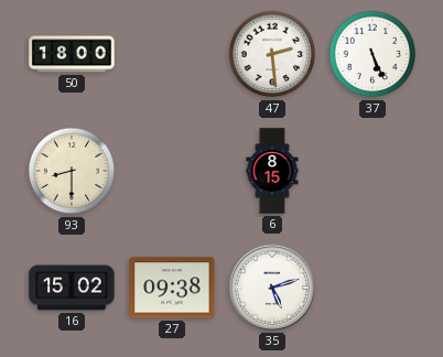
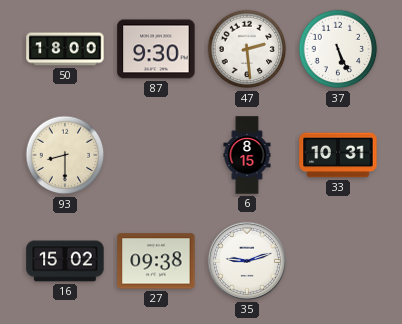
87: none -> 9:30
33: none -> 10:31
35: 5:12 -> 9:12
